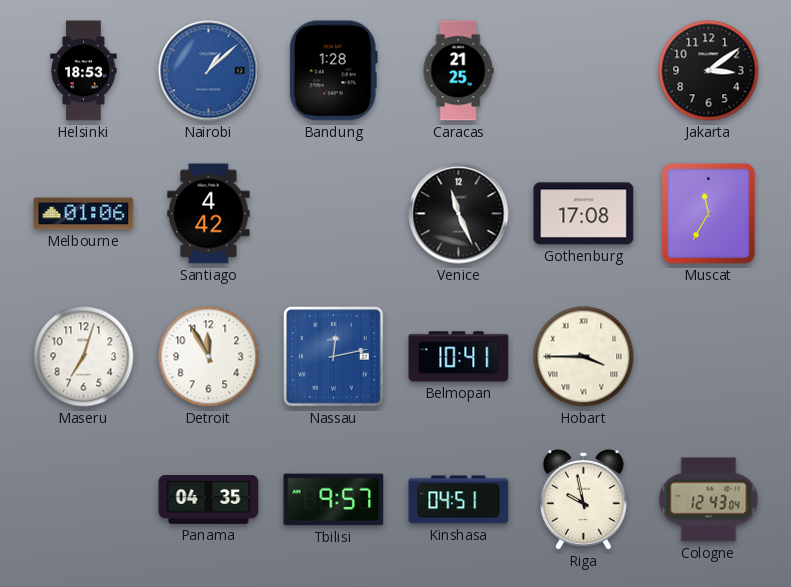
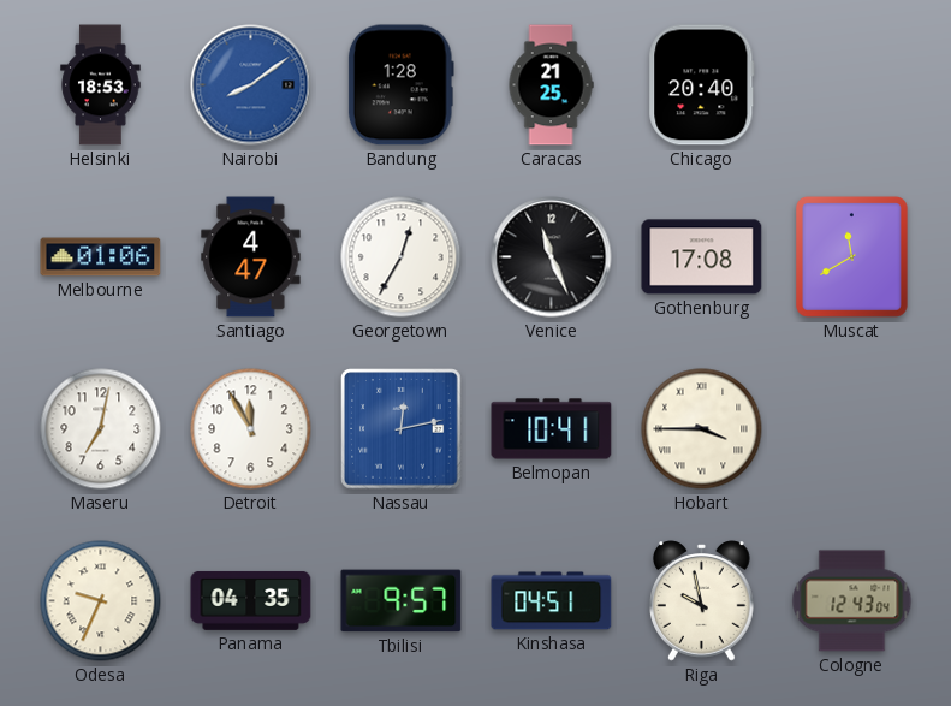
Nairobi: 1:08 -> 8:09
Chicago: none -> 20:40
Jakarta: 3:09 -> none
Santiago: 4:42 -> 4:47
Georgetown: none -> 12:35
Muscat: 11:35 -> 11:40
Maseru: 7:03 -> 7:02
Odesa: none -> 9:34
